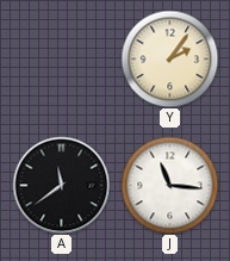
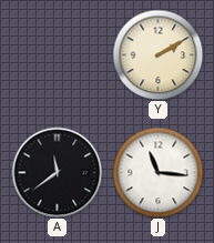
Y: 2:06 -> 2:10
